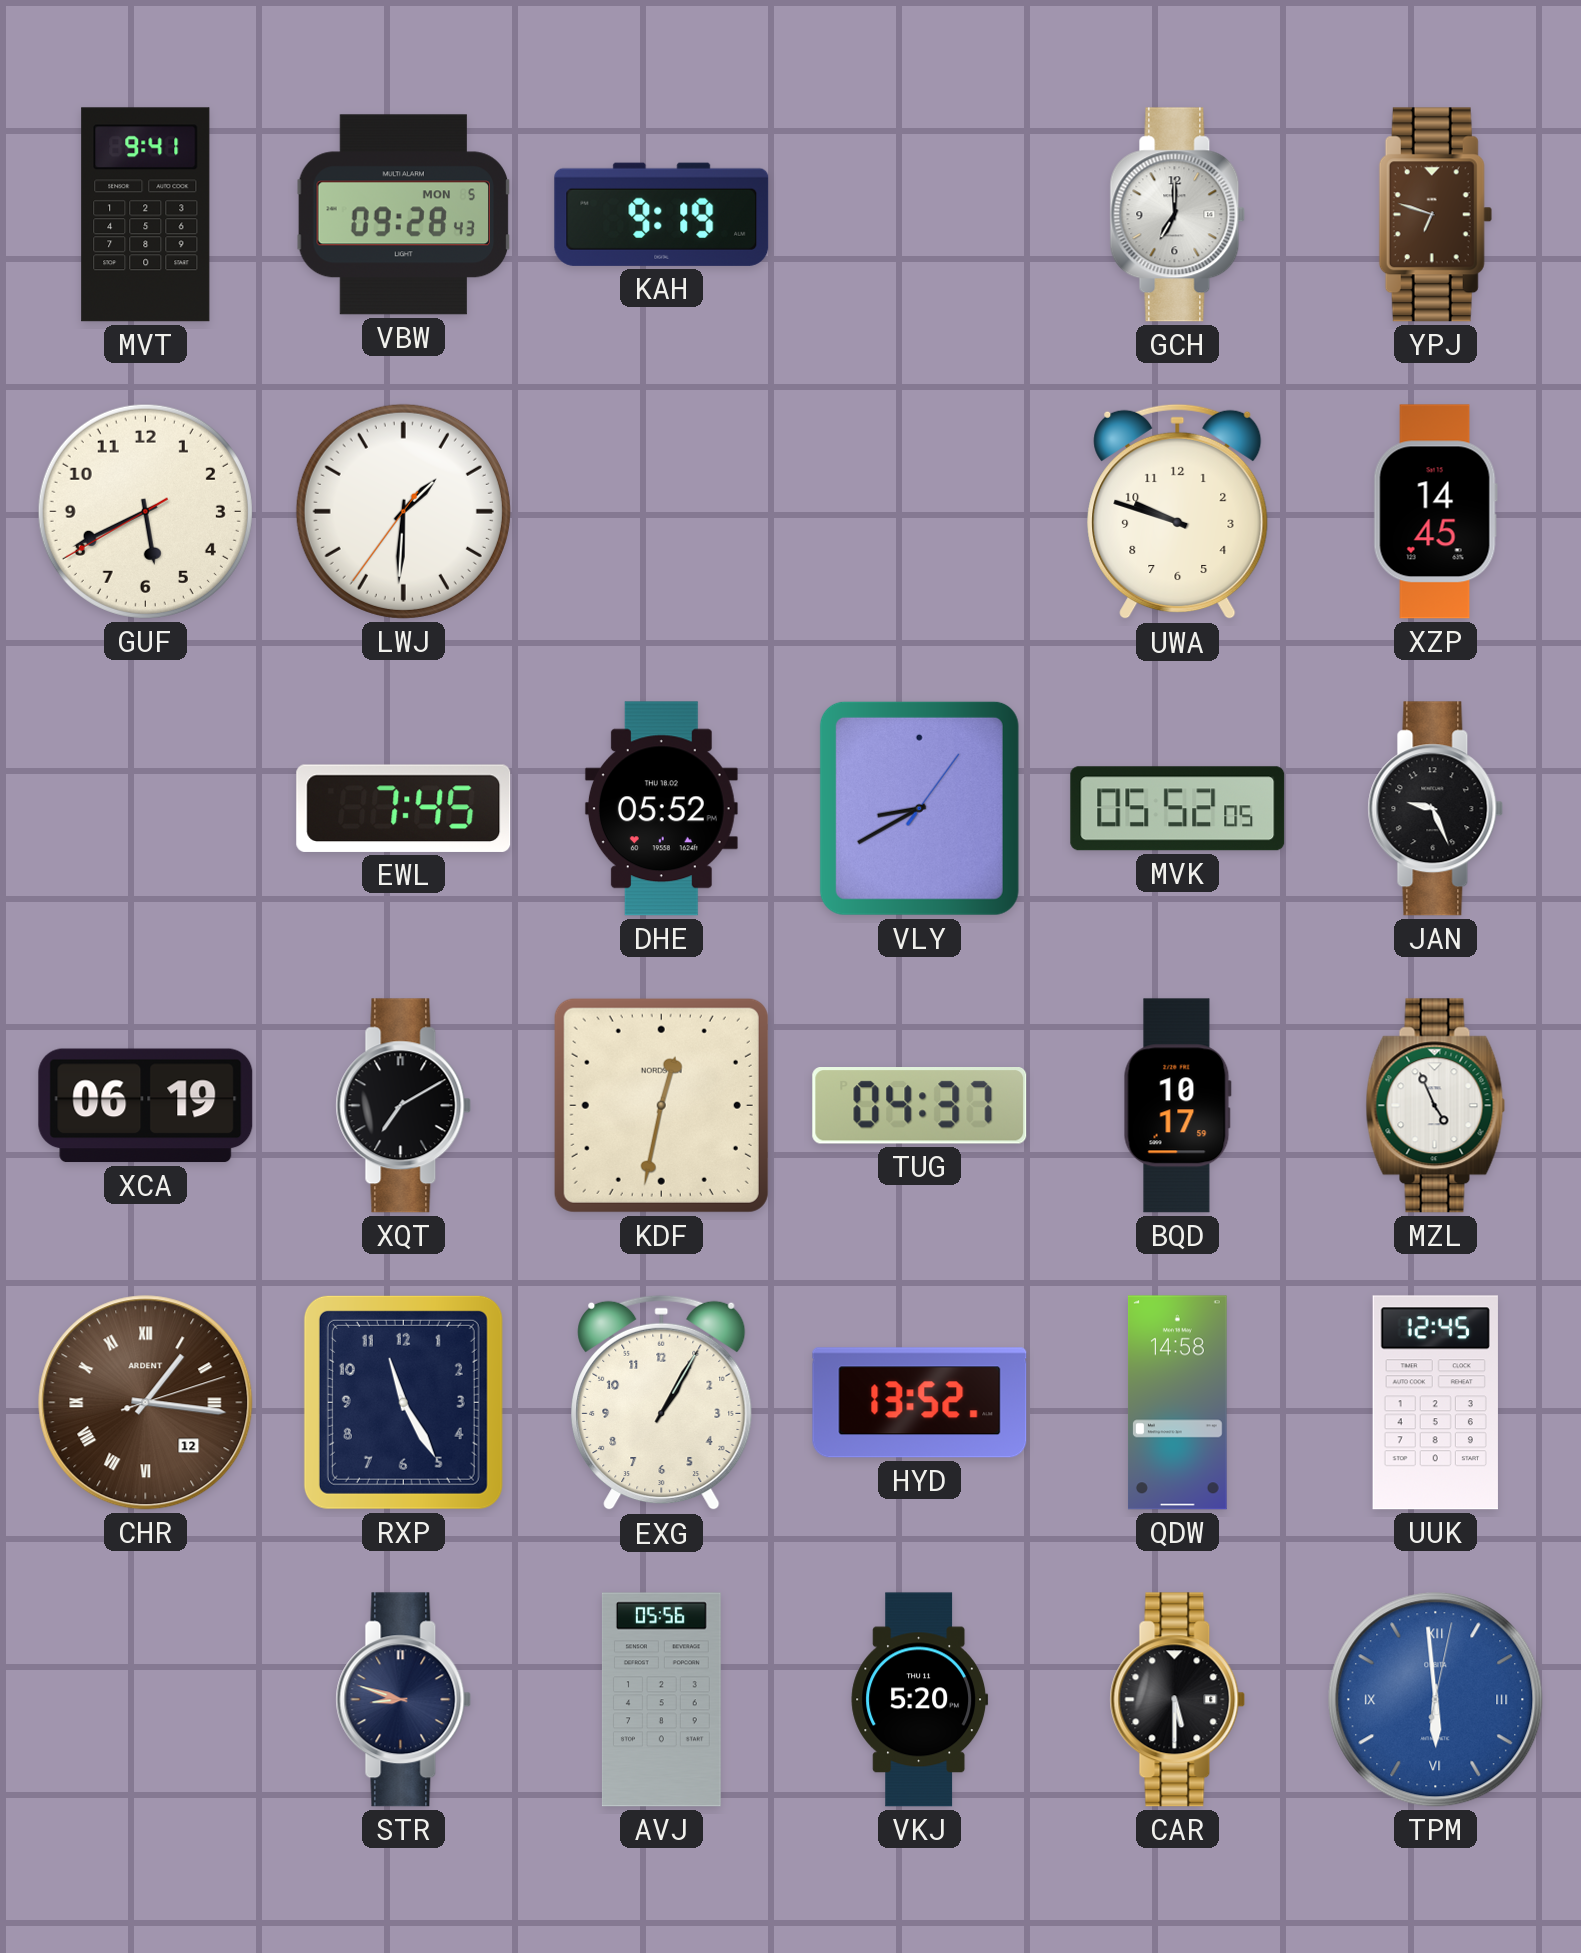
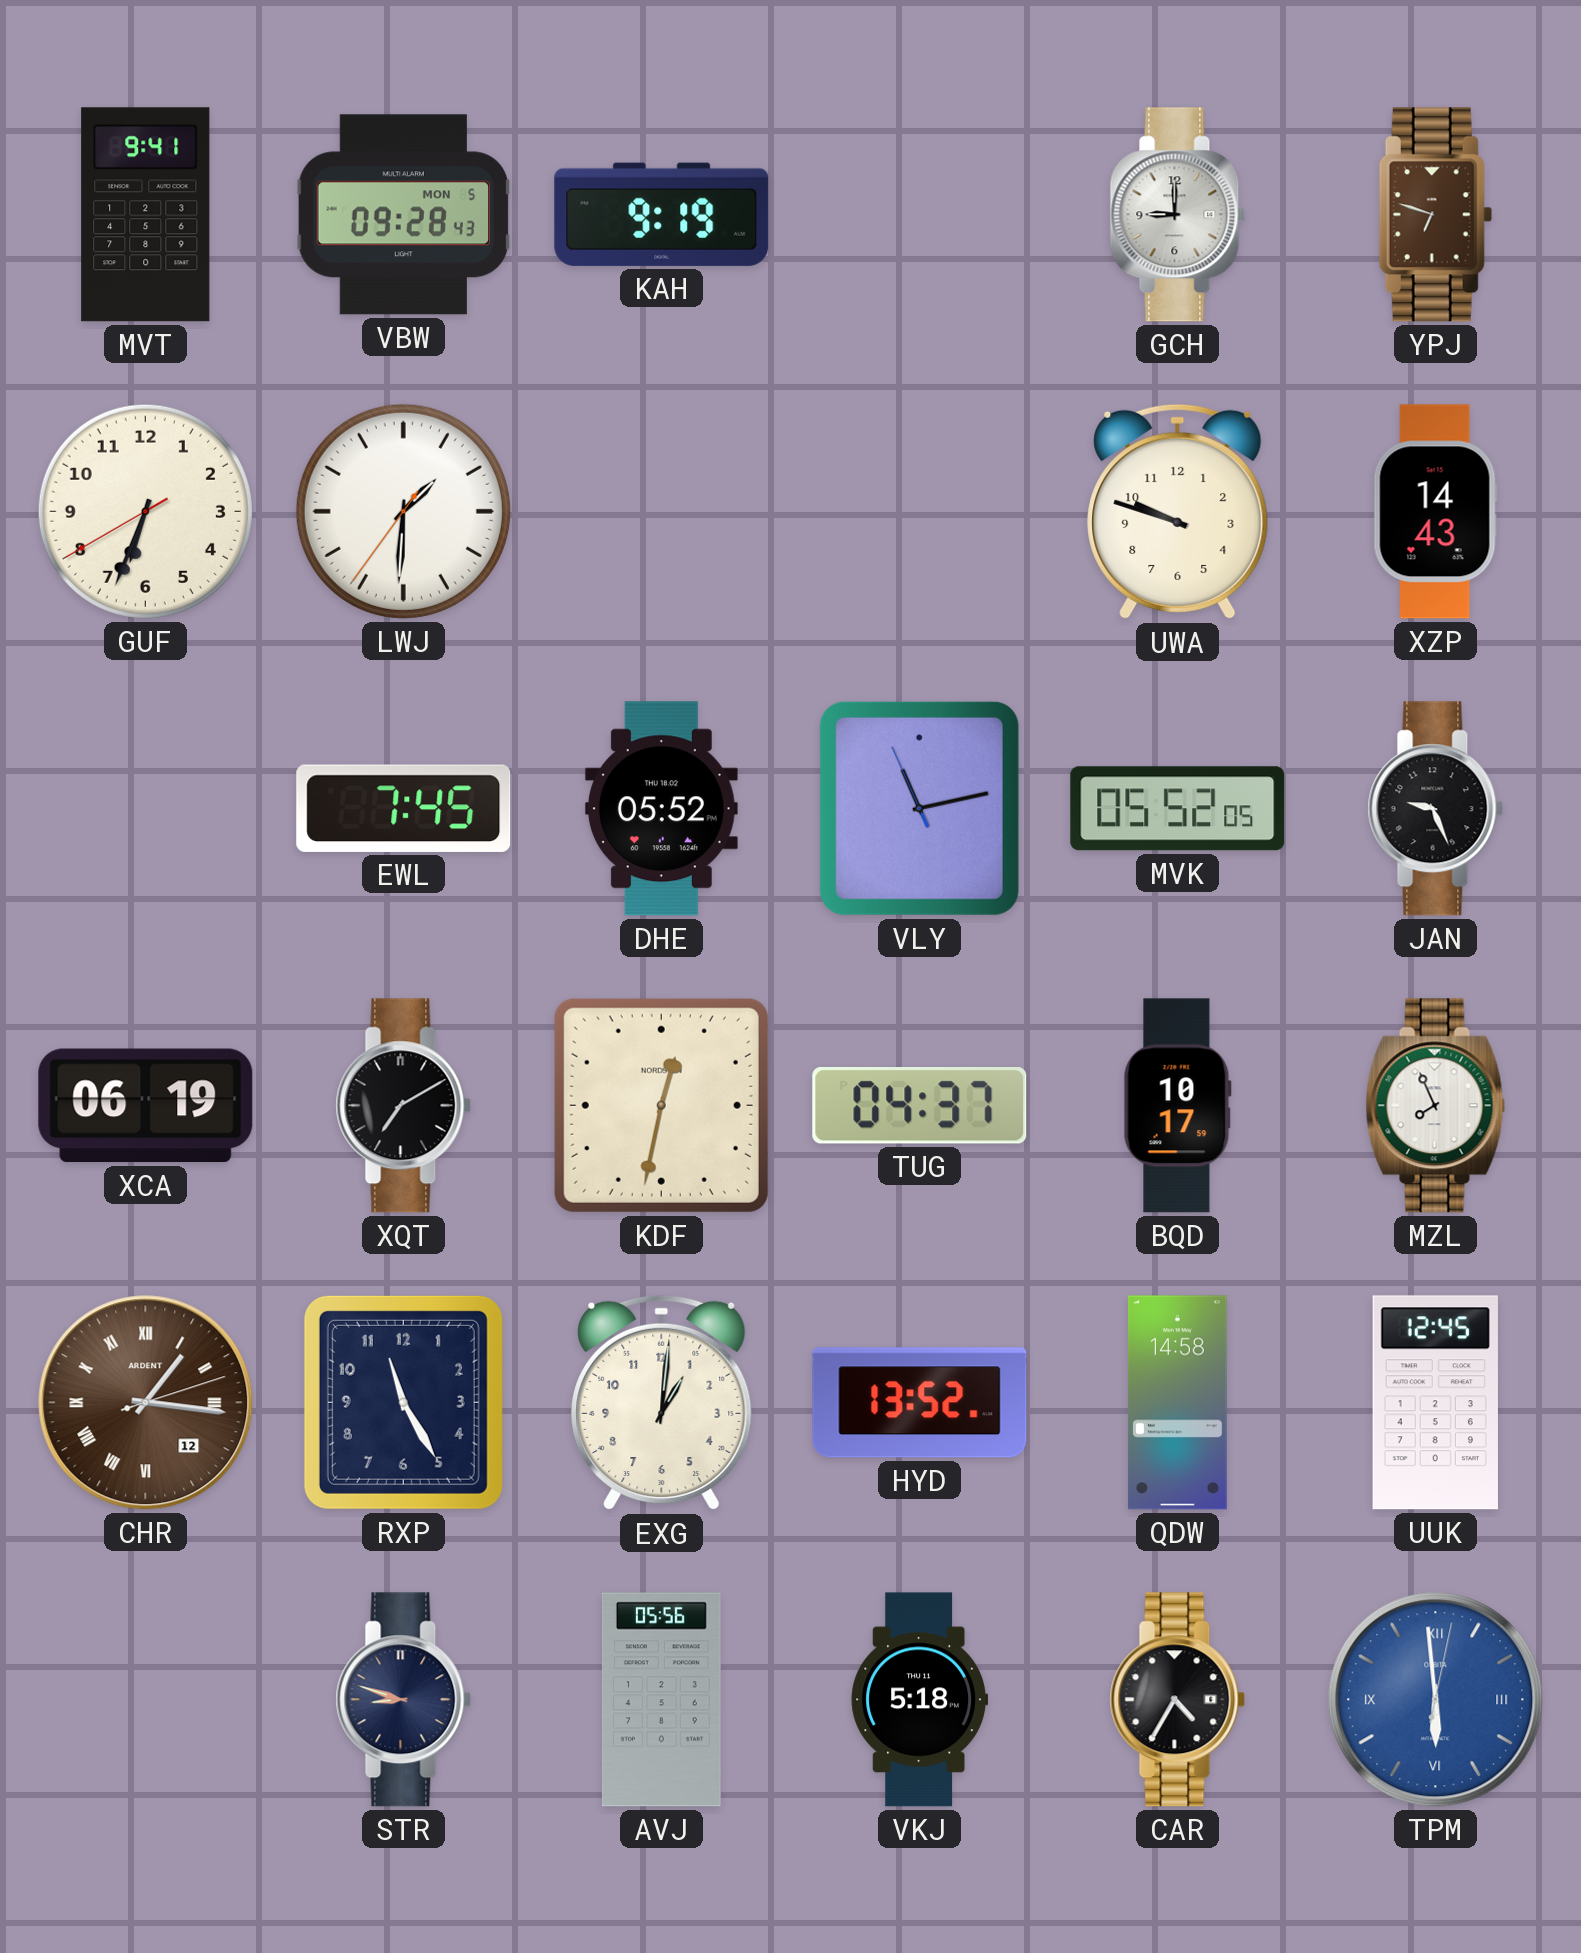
GCH: 7:00 -> 9:00
GUF: 5:40 -> 6:33
XZP: 14:45 -> 14:43
VLY: 8:40 -> 11:12
MZL: 4:56 -> 7:56
EXG: 1:05 -> 1:01
VKJ: 5:20 -> 5:18
CAR: 5:30 -> 4:35
